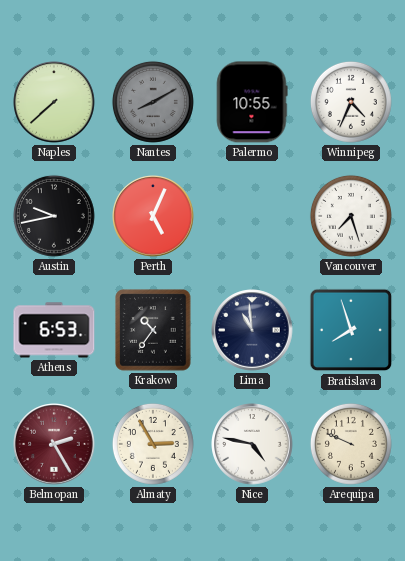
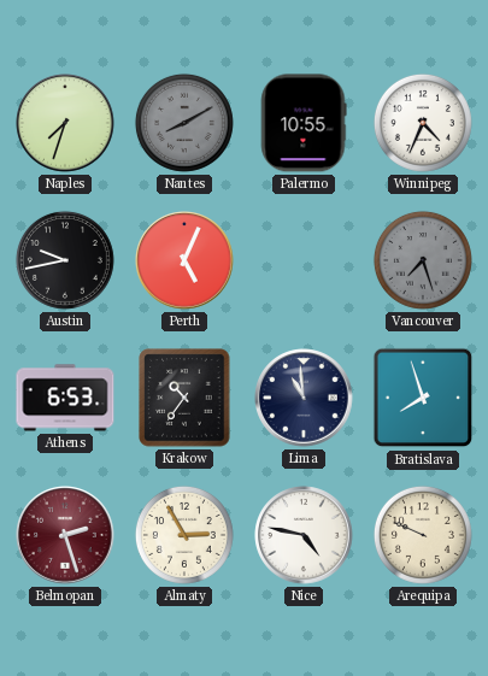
Naples: 7:38 -> 7:33
Vancouver dial: white -> grey
Belmopan: 2:25 -> 2:27
